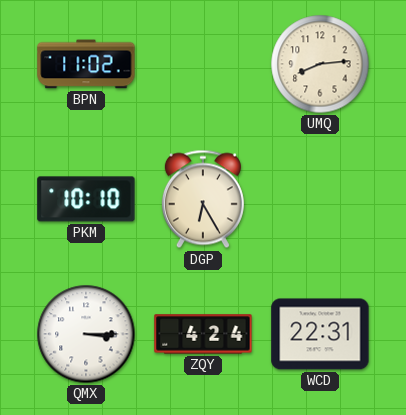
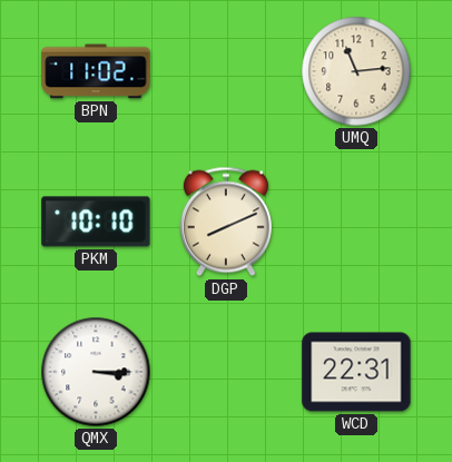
UMQ: 8:14 -> 11:14
DGP: 6:25 -> 8:11
ZQY: 4:24 -> none
